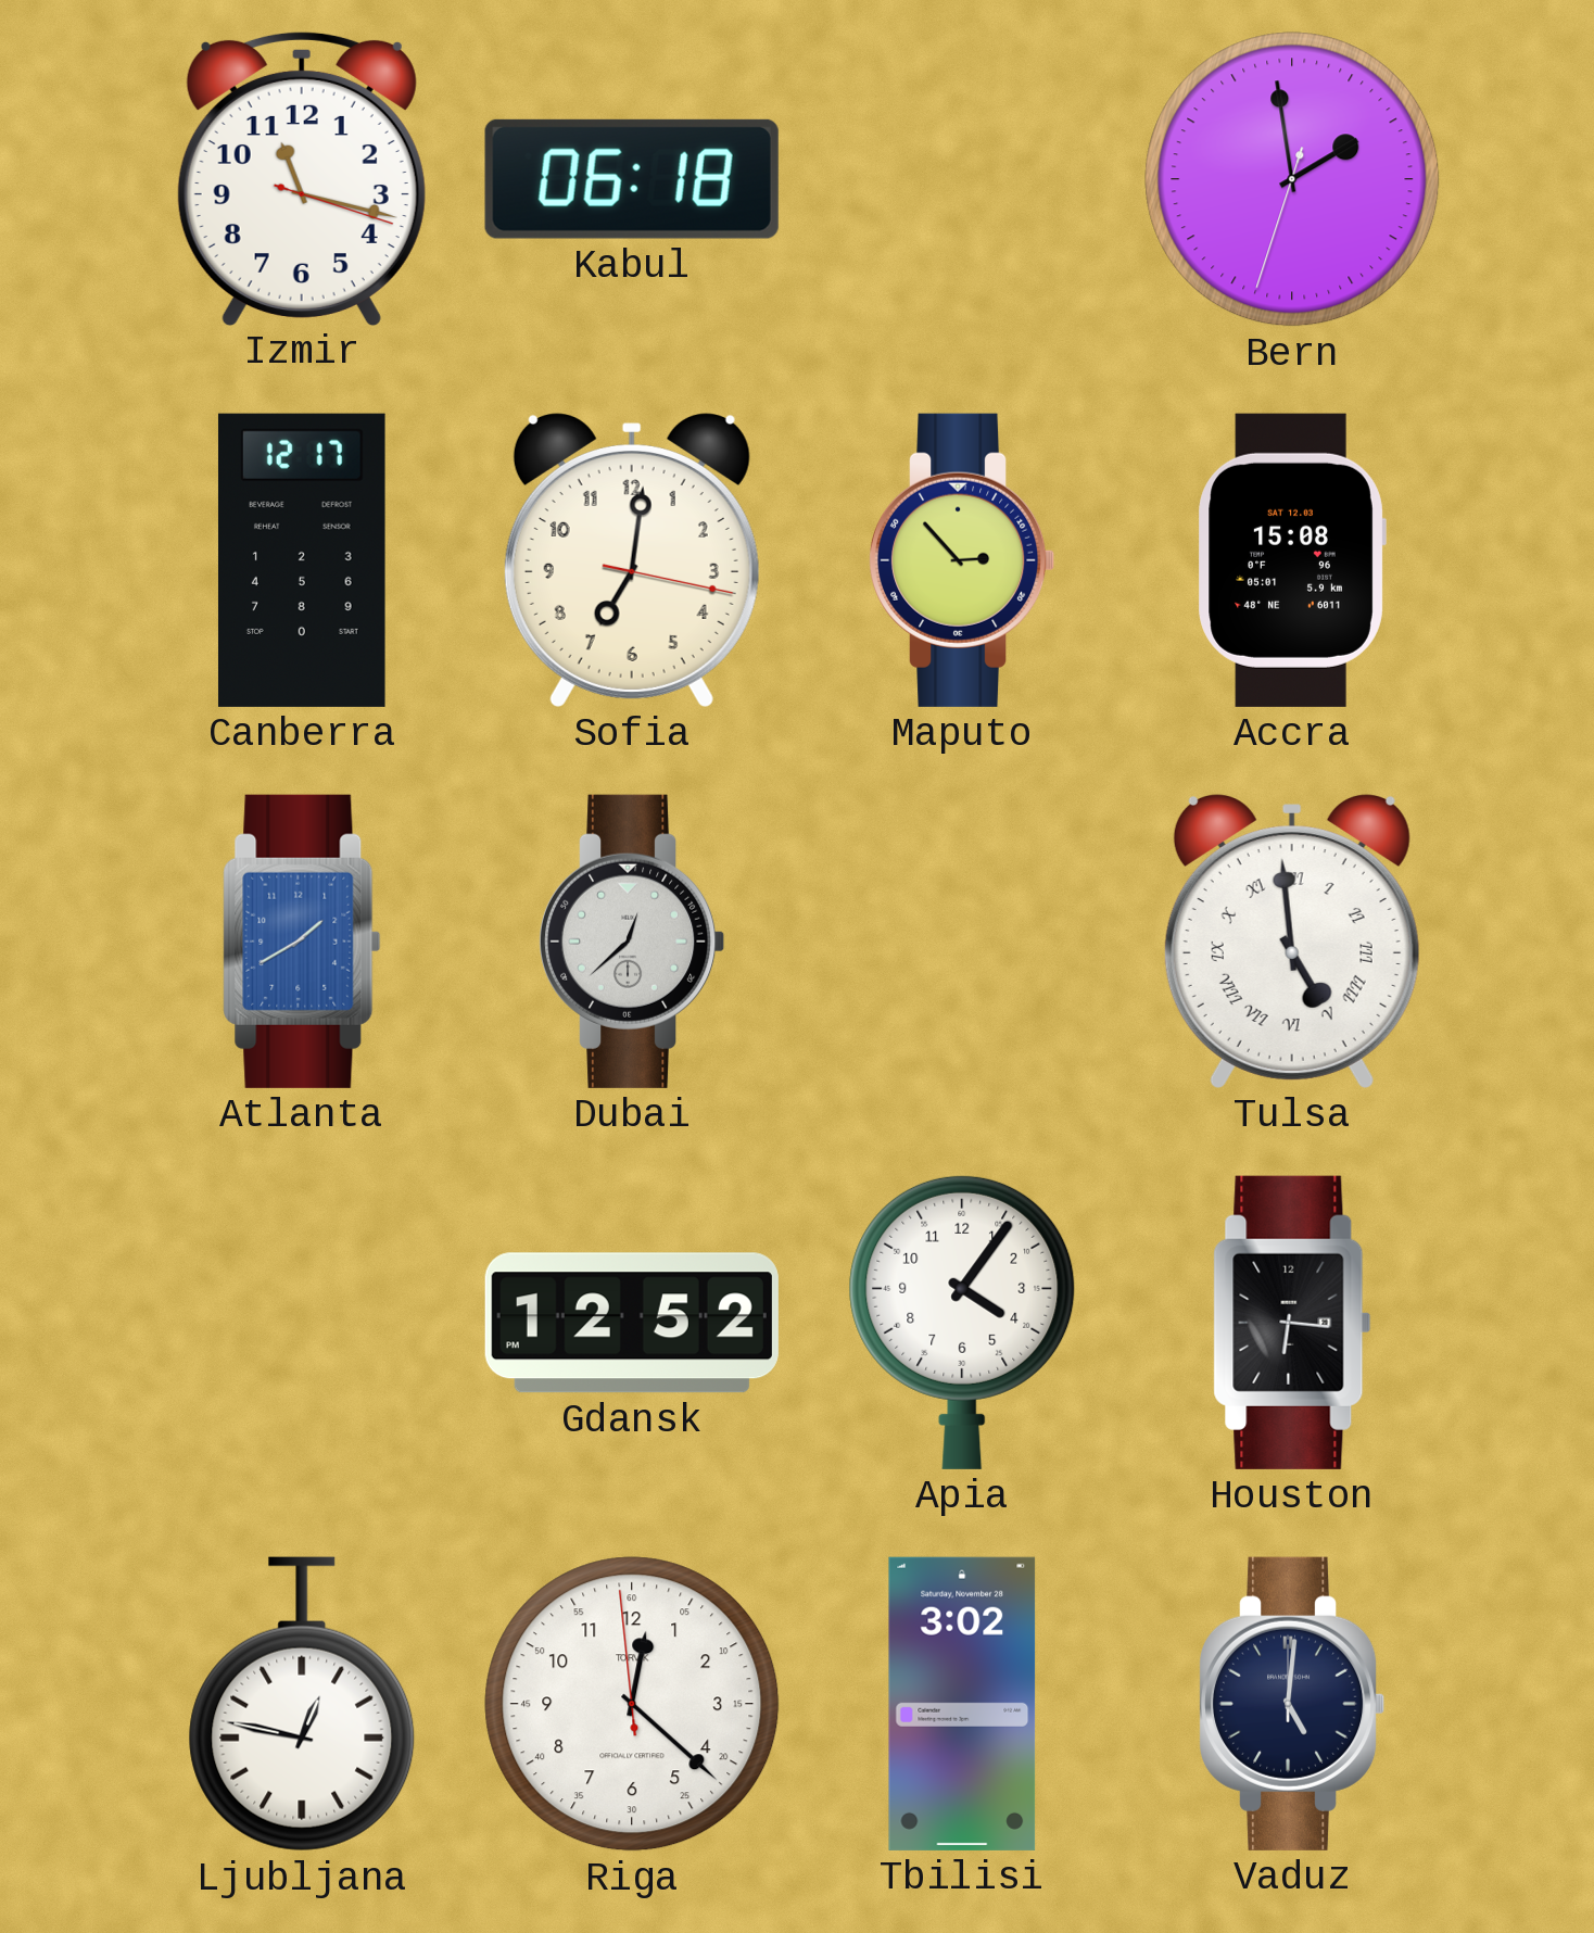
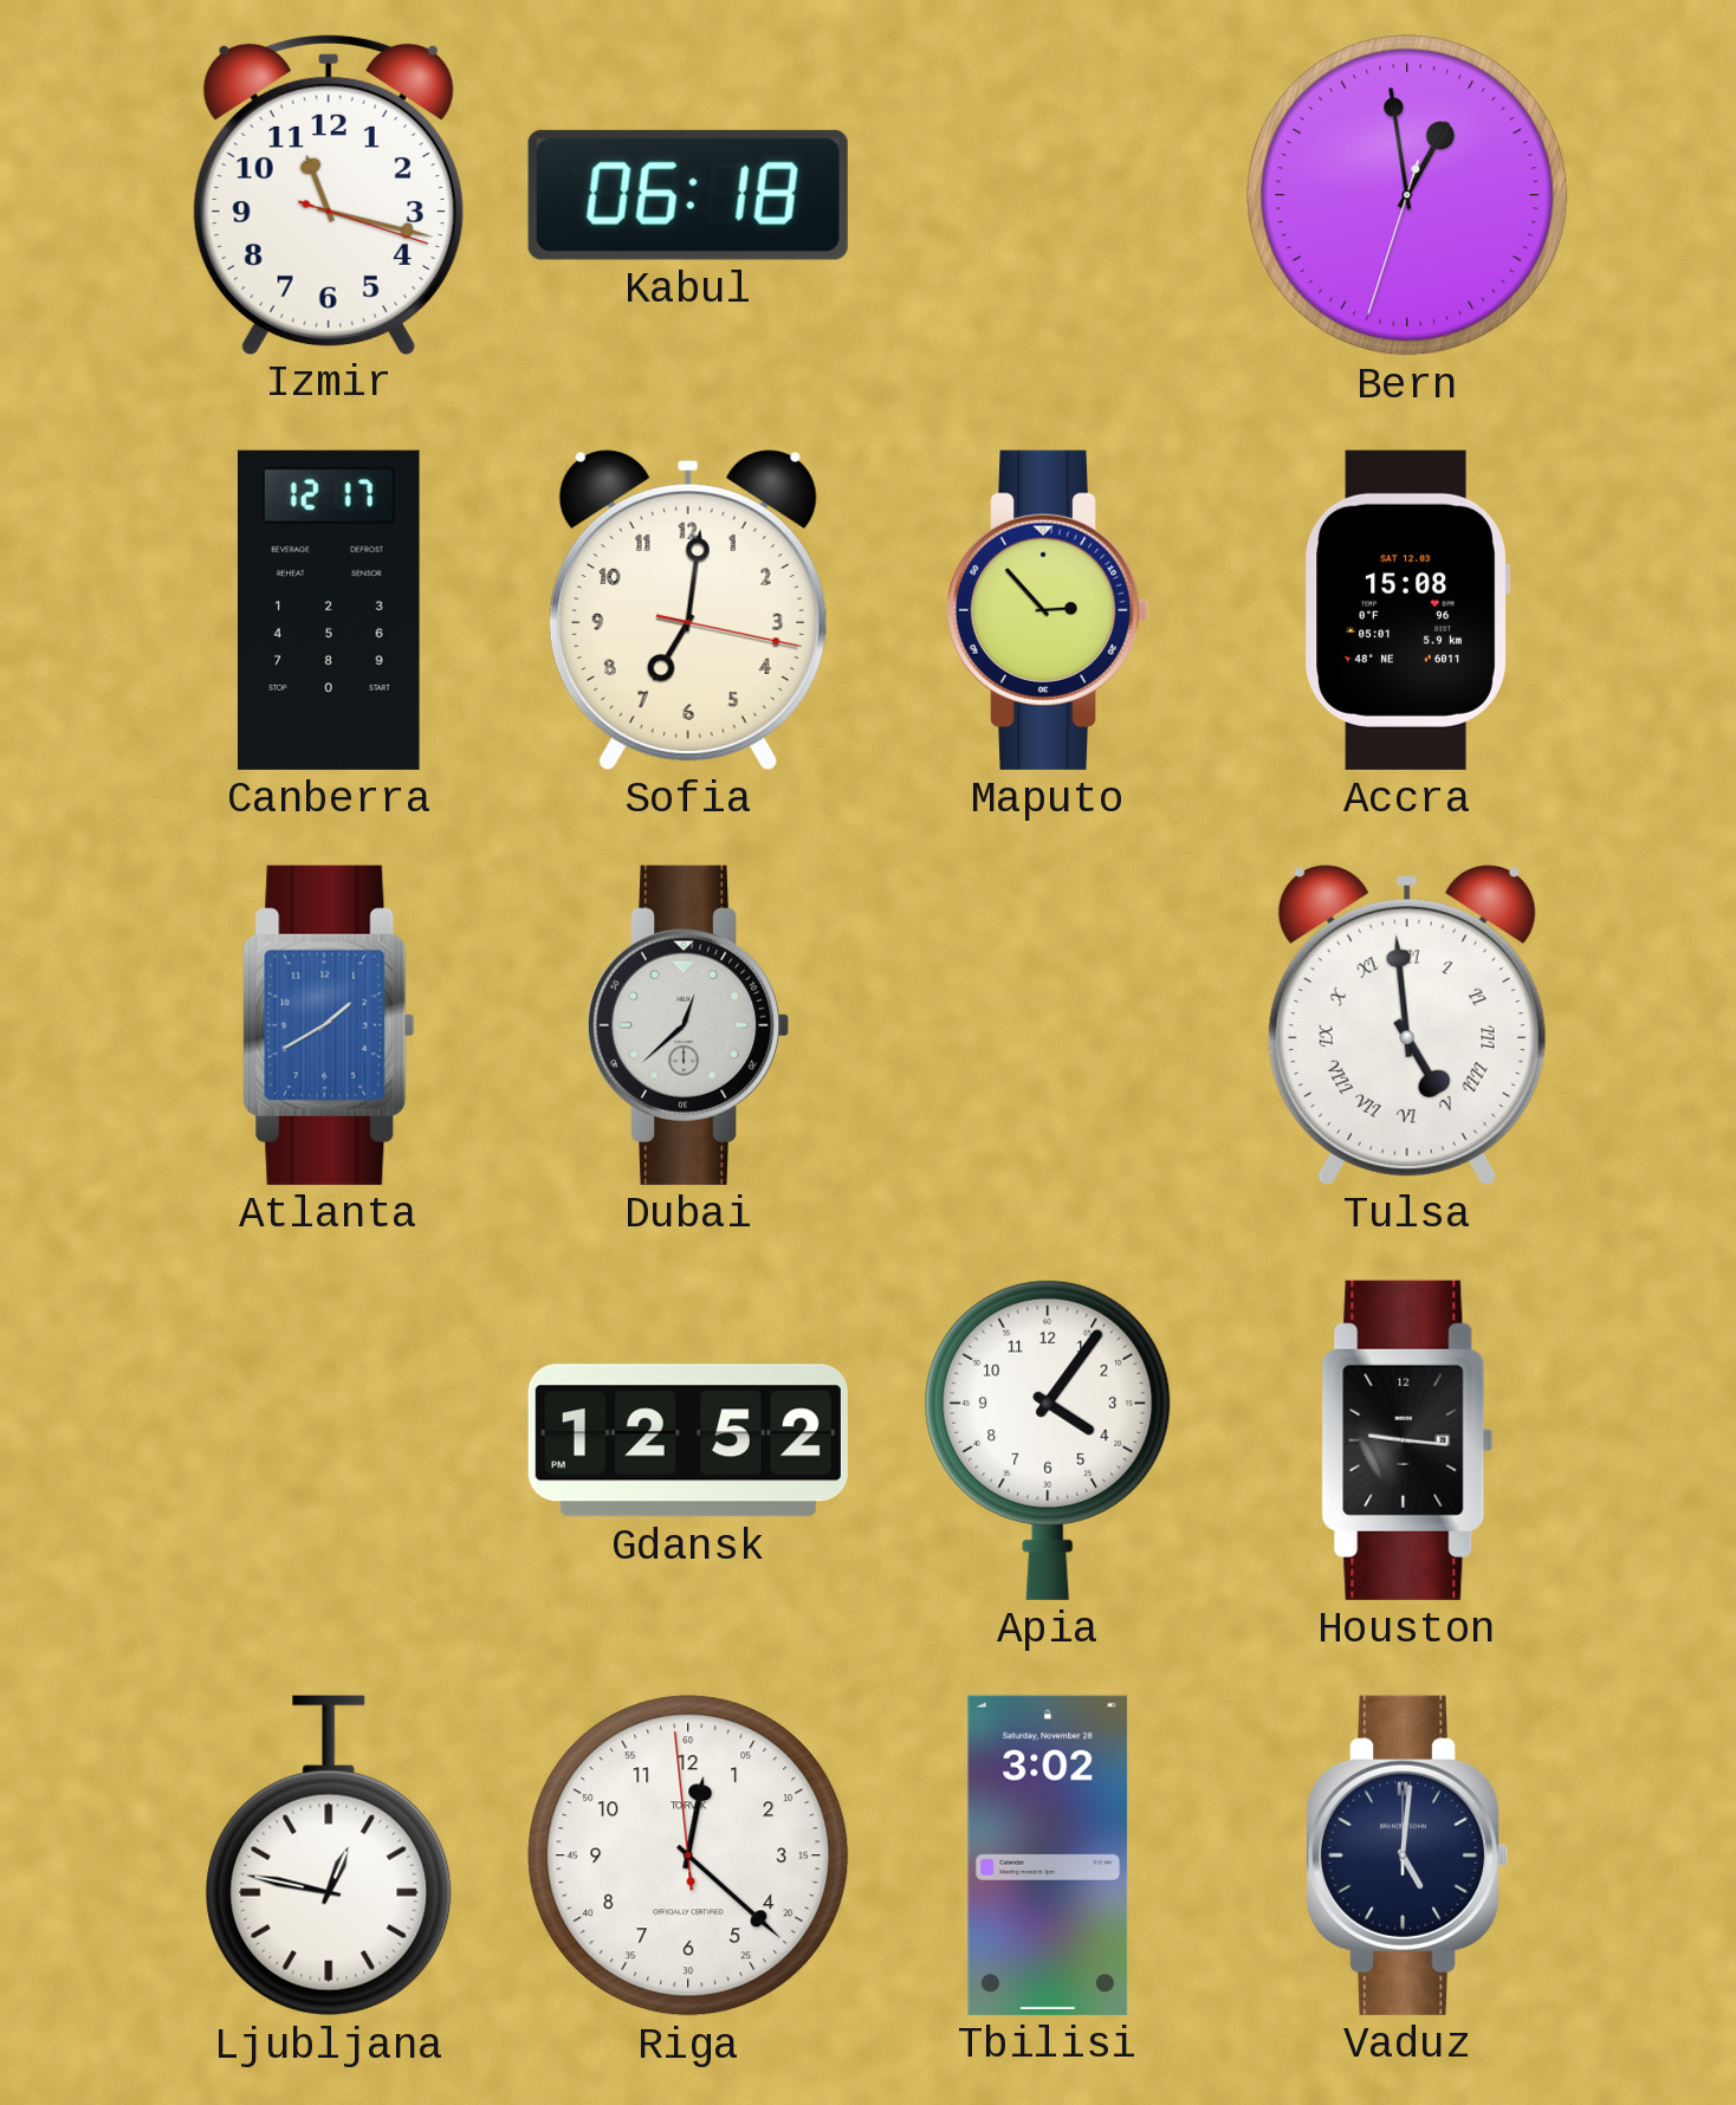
Bern: 1:58 -> 12:58
Houston: 6:16 -> 9:16
